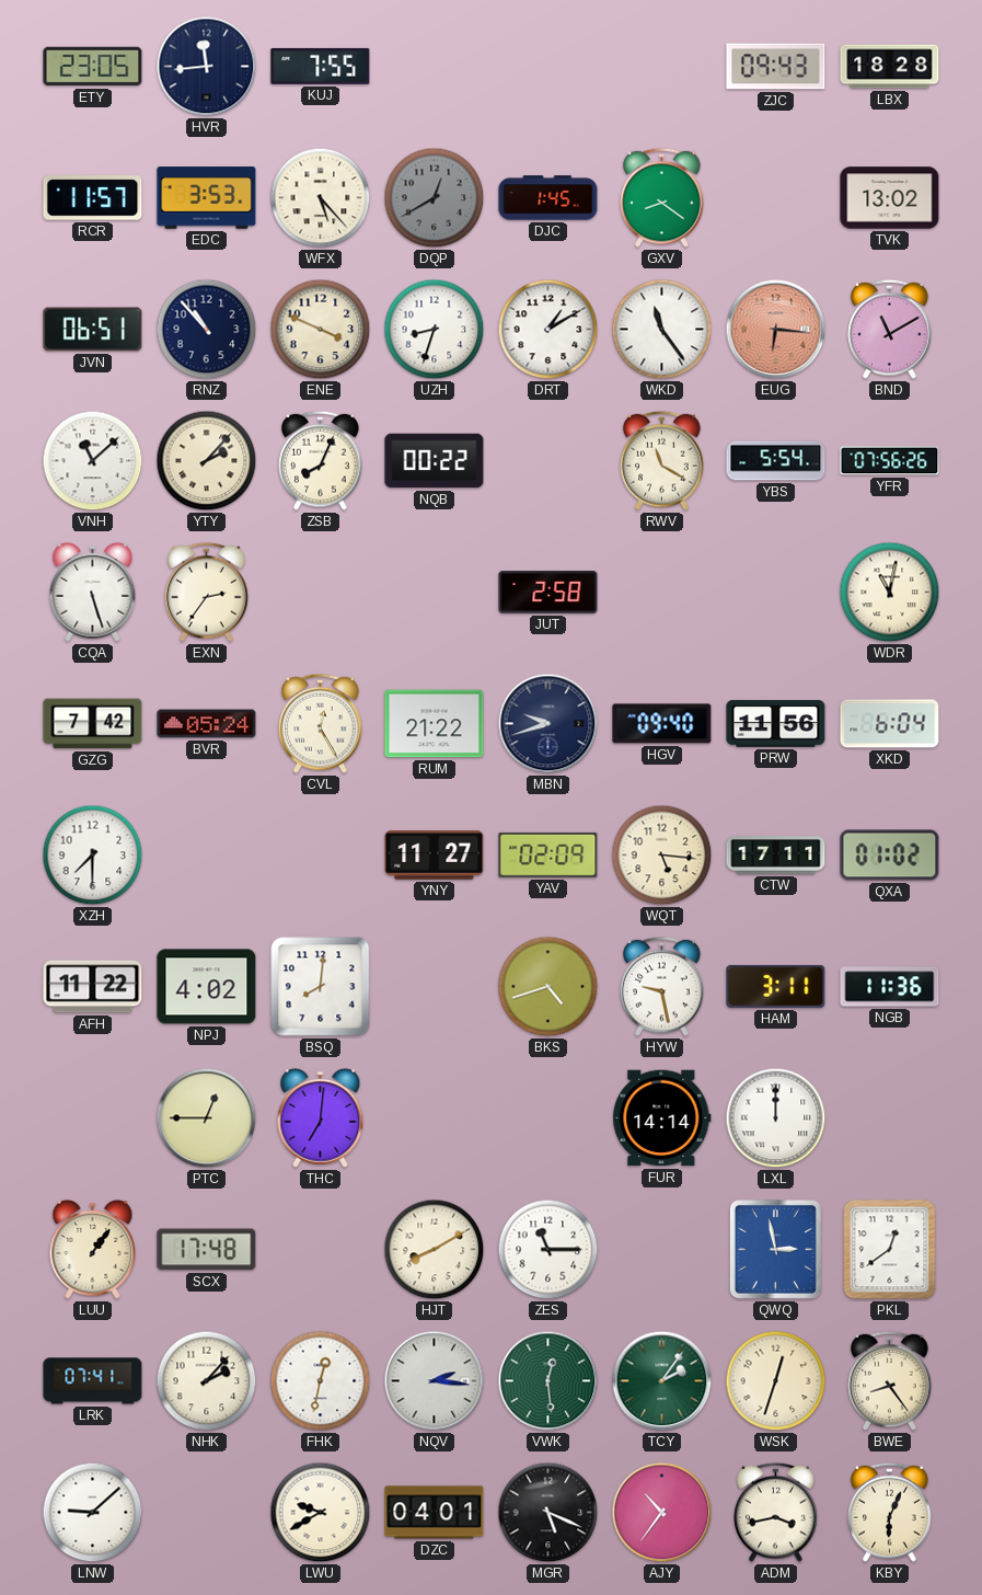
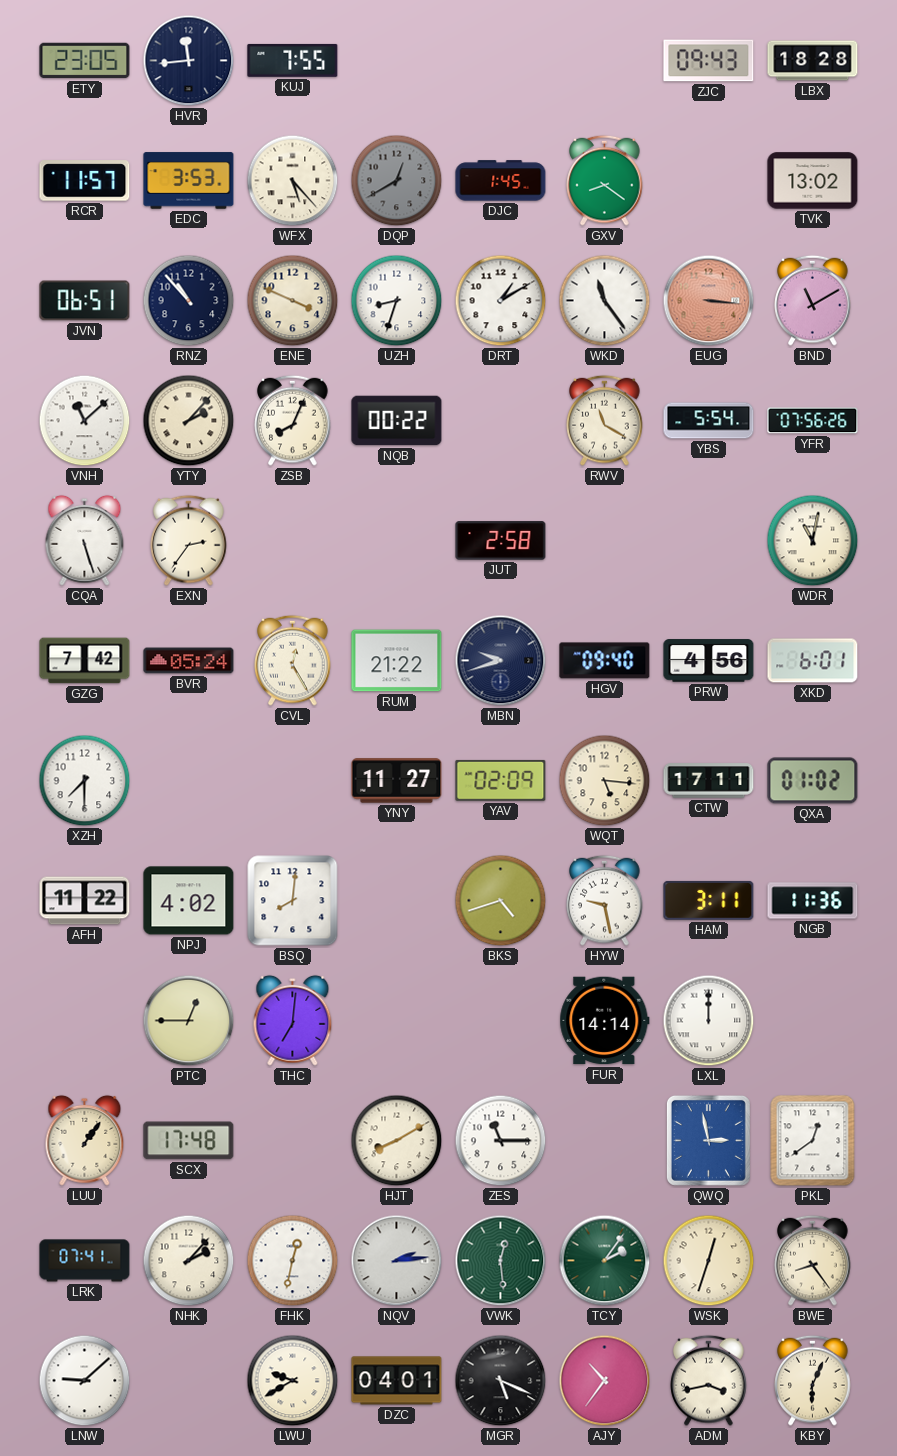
EUG: 6:16 -> 3:16
PRW: 11:56 -> 4:56
XKD: 6:04 -> 6:01
NQV: 2:16 -> 2:14
